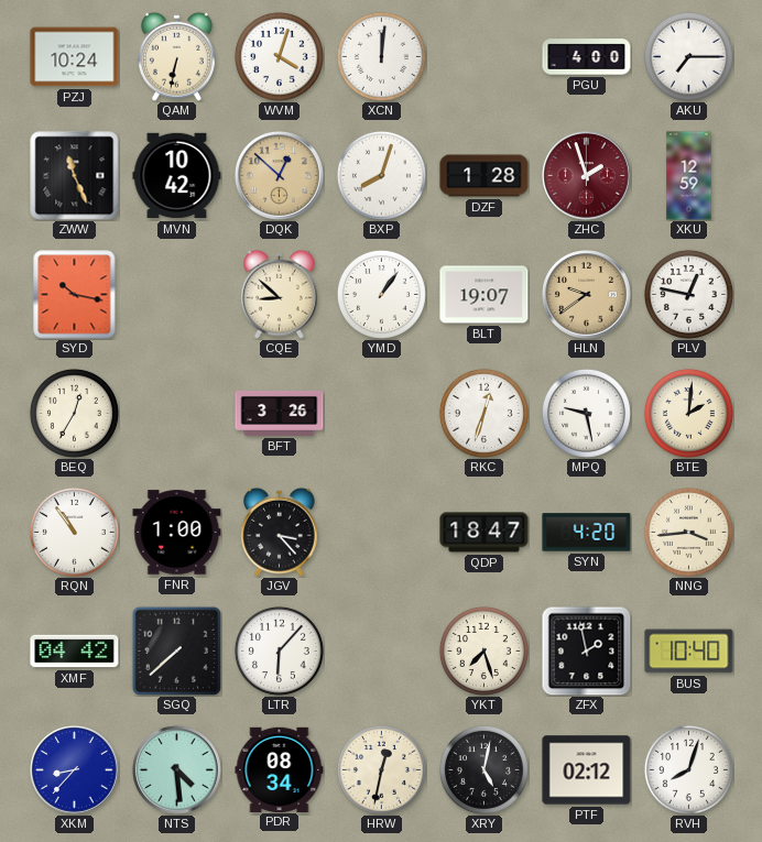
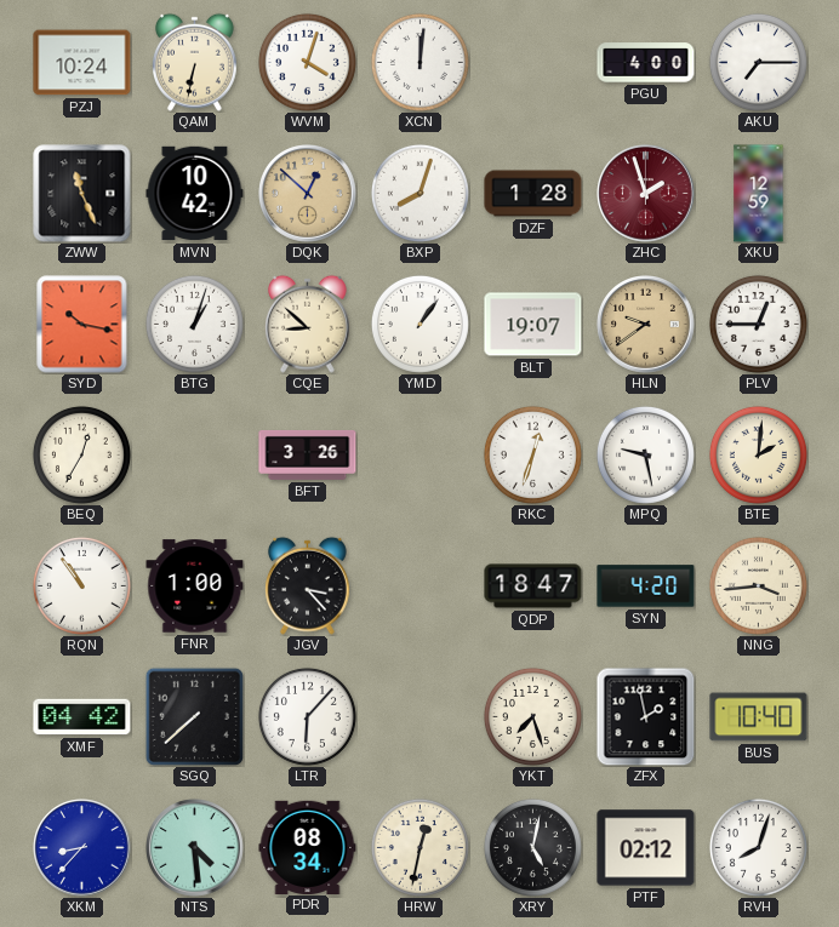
BTG: none -> 1:03
PLV: 12:47 -> 12:45
